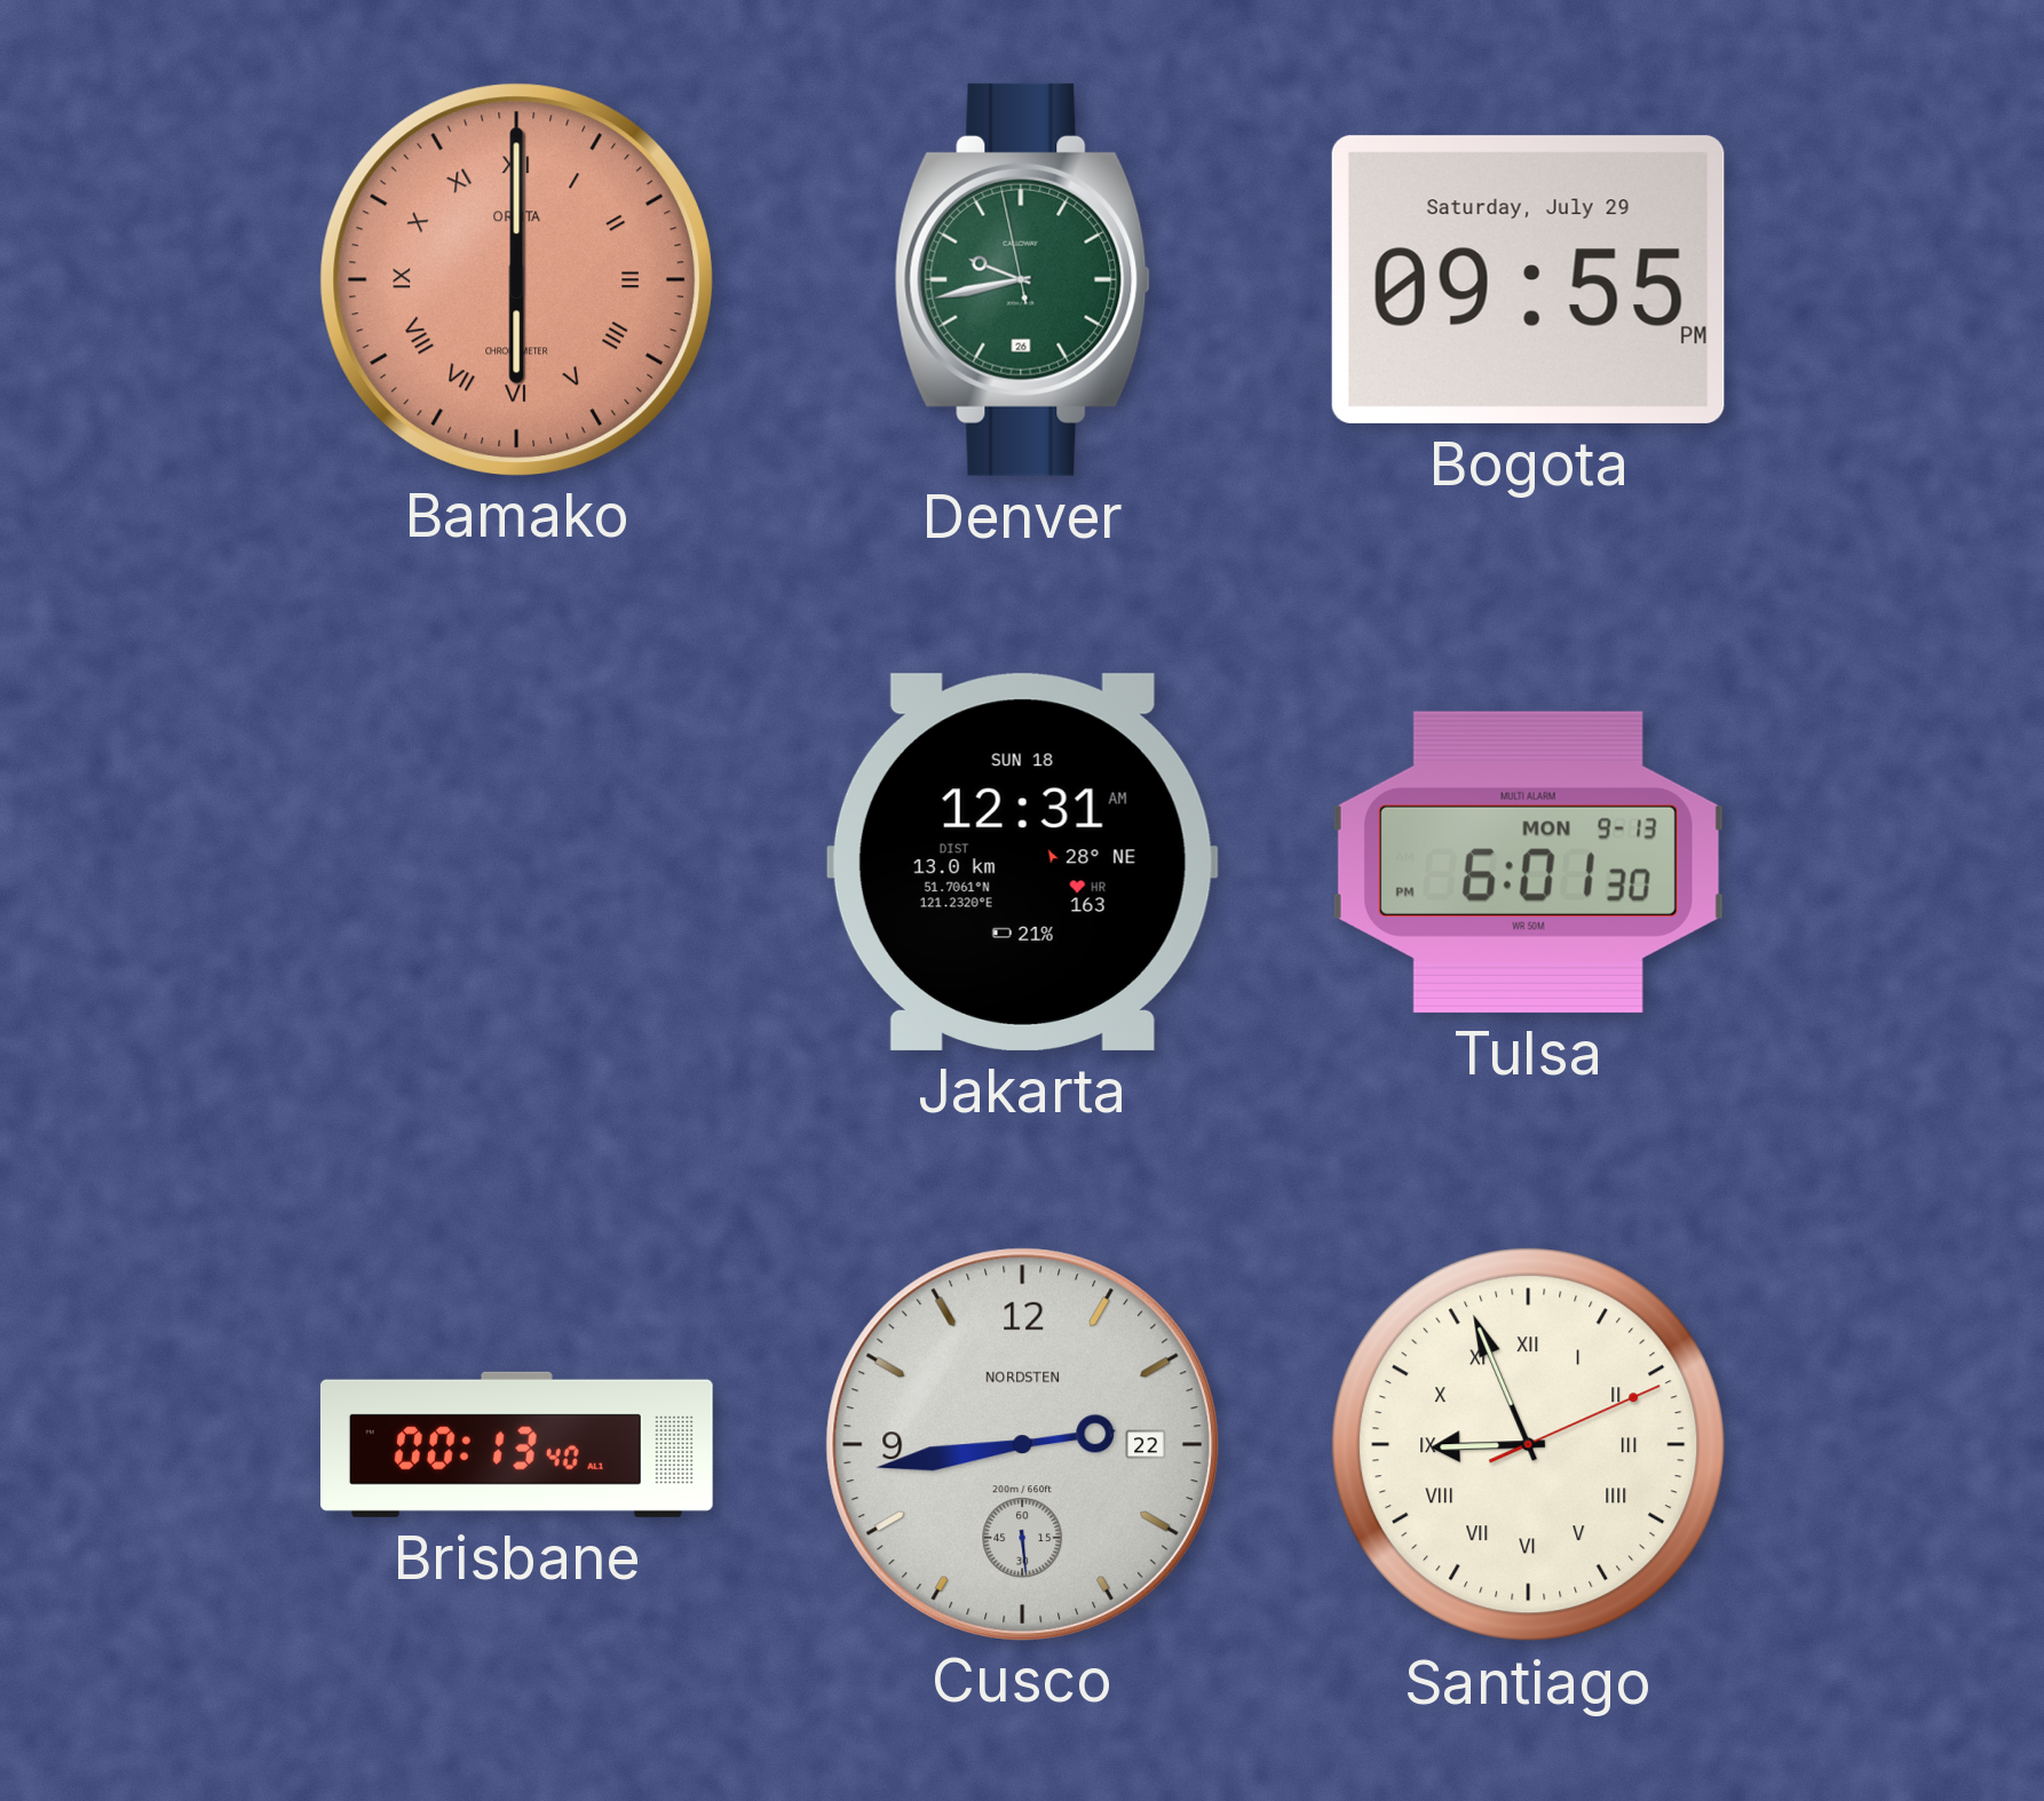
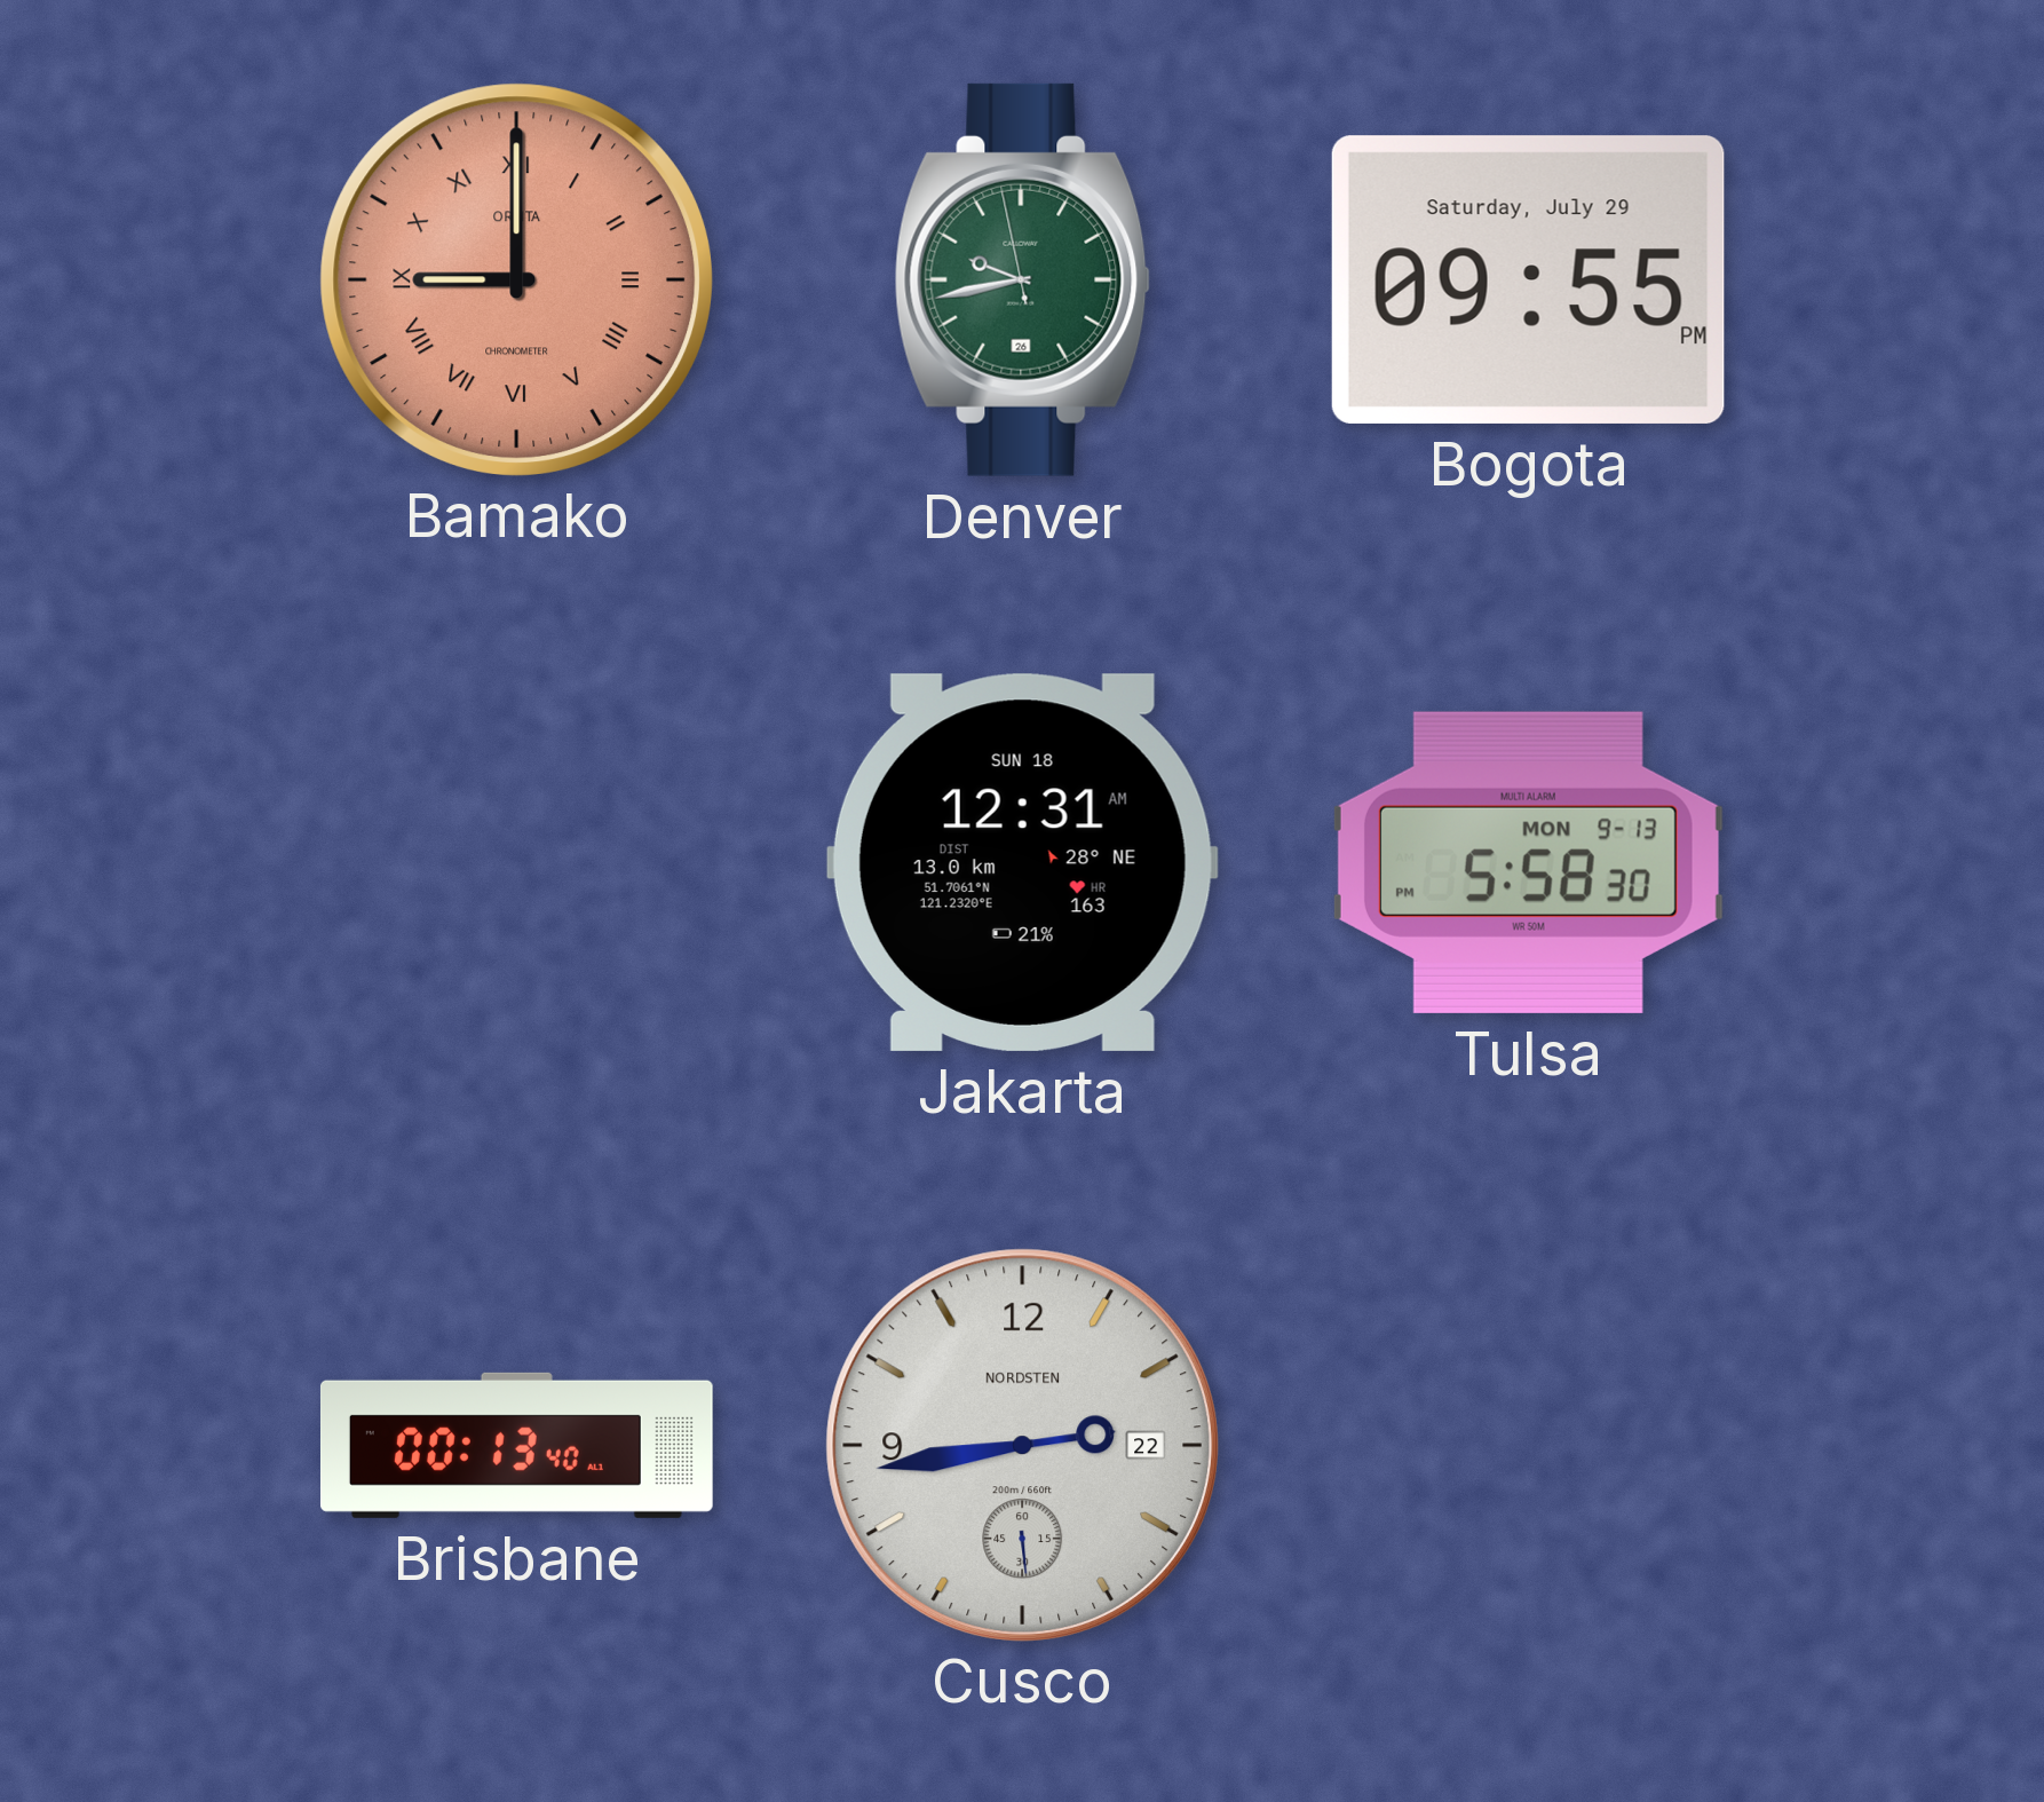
Bamako: 6:00 -> 9:00
Tulsa: 6:01 -> 5:58
Santiago: 8:56 -> none
